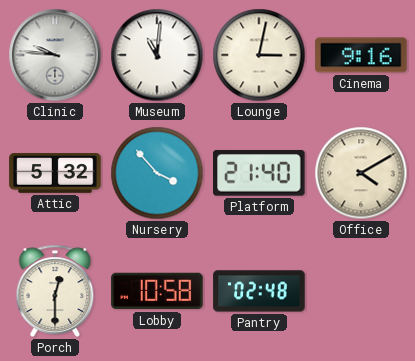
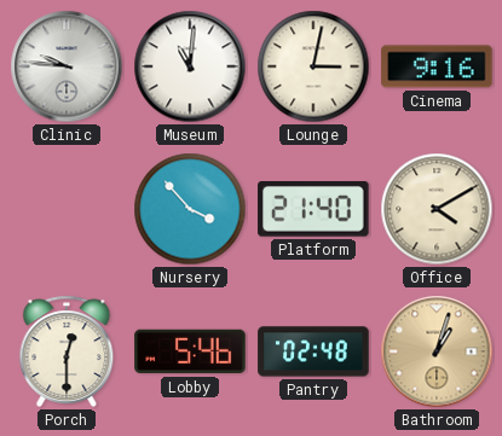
Attic: 5:32 -> none
Lobby: 10:58 -> 5:46
Bathroom: none -> 1:03
